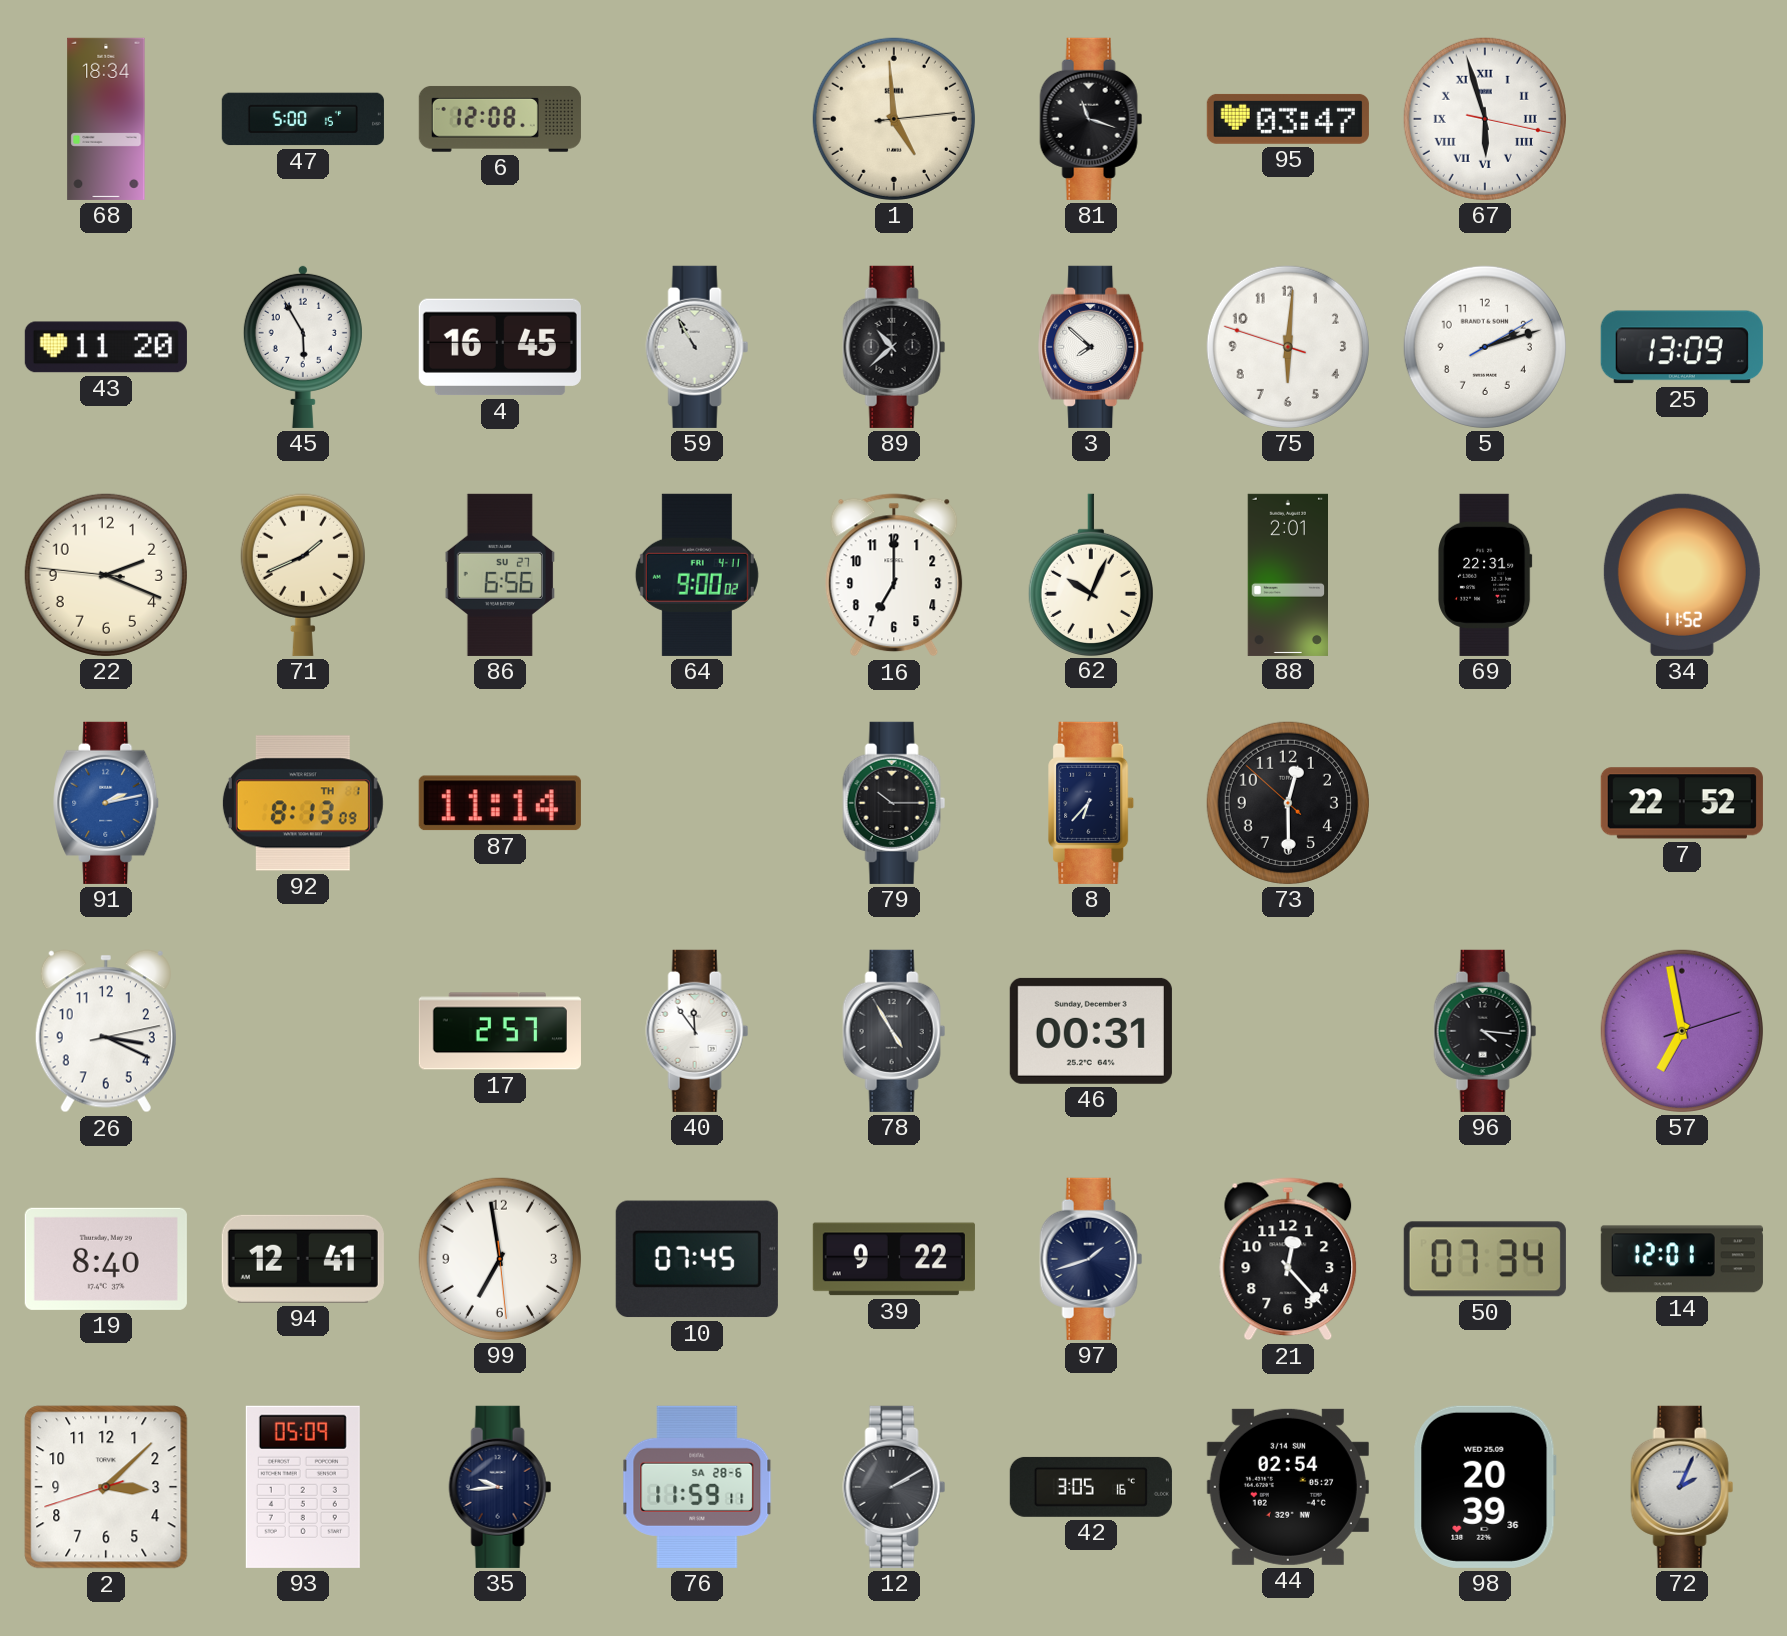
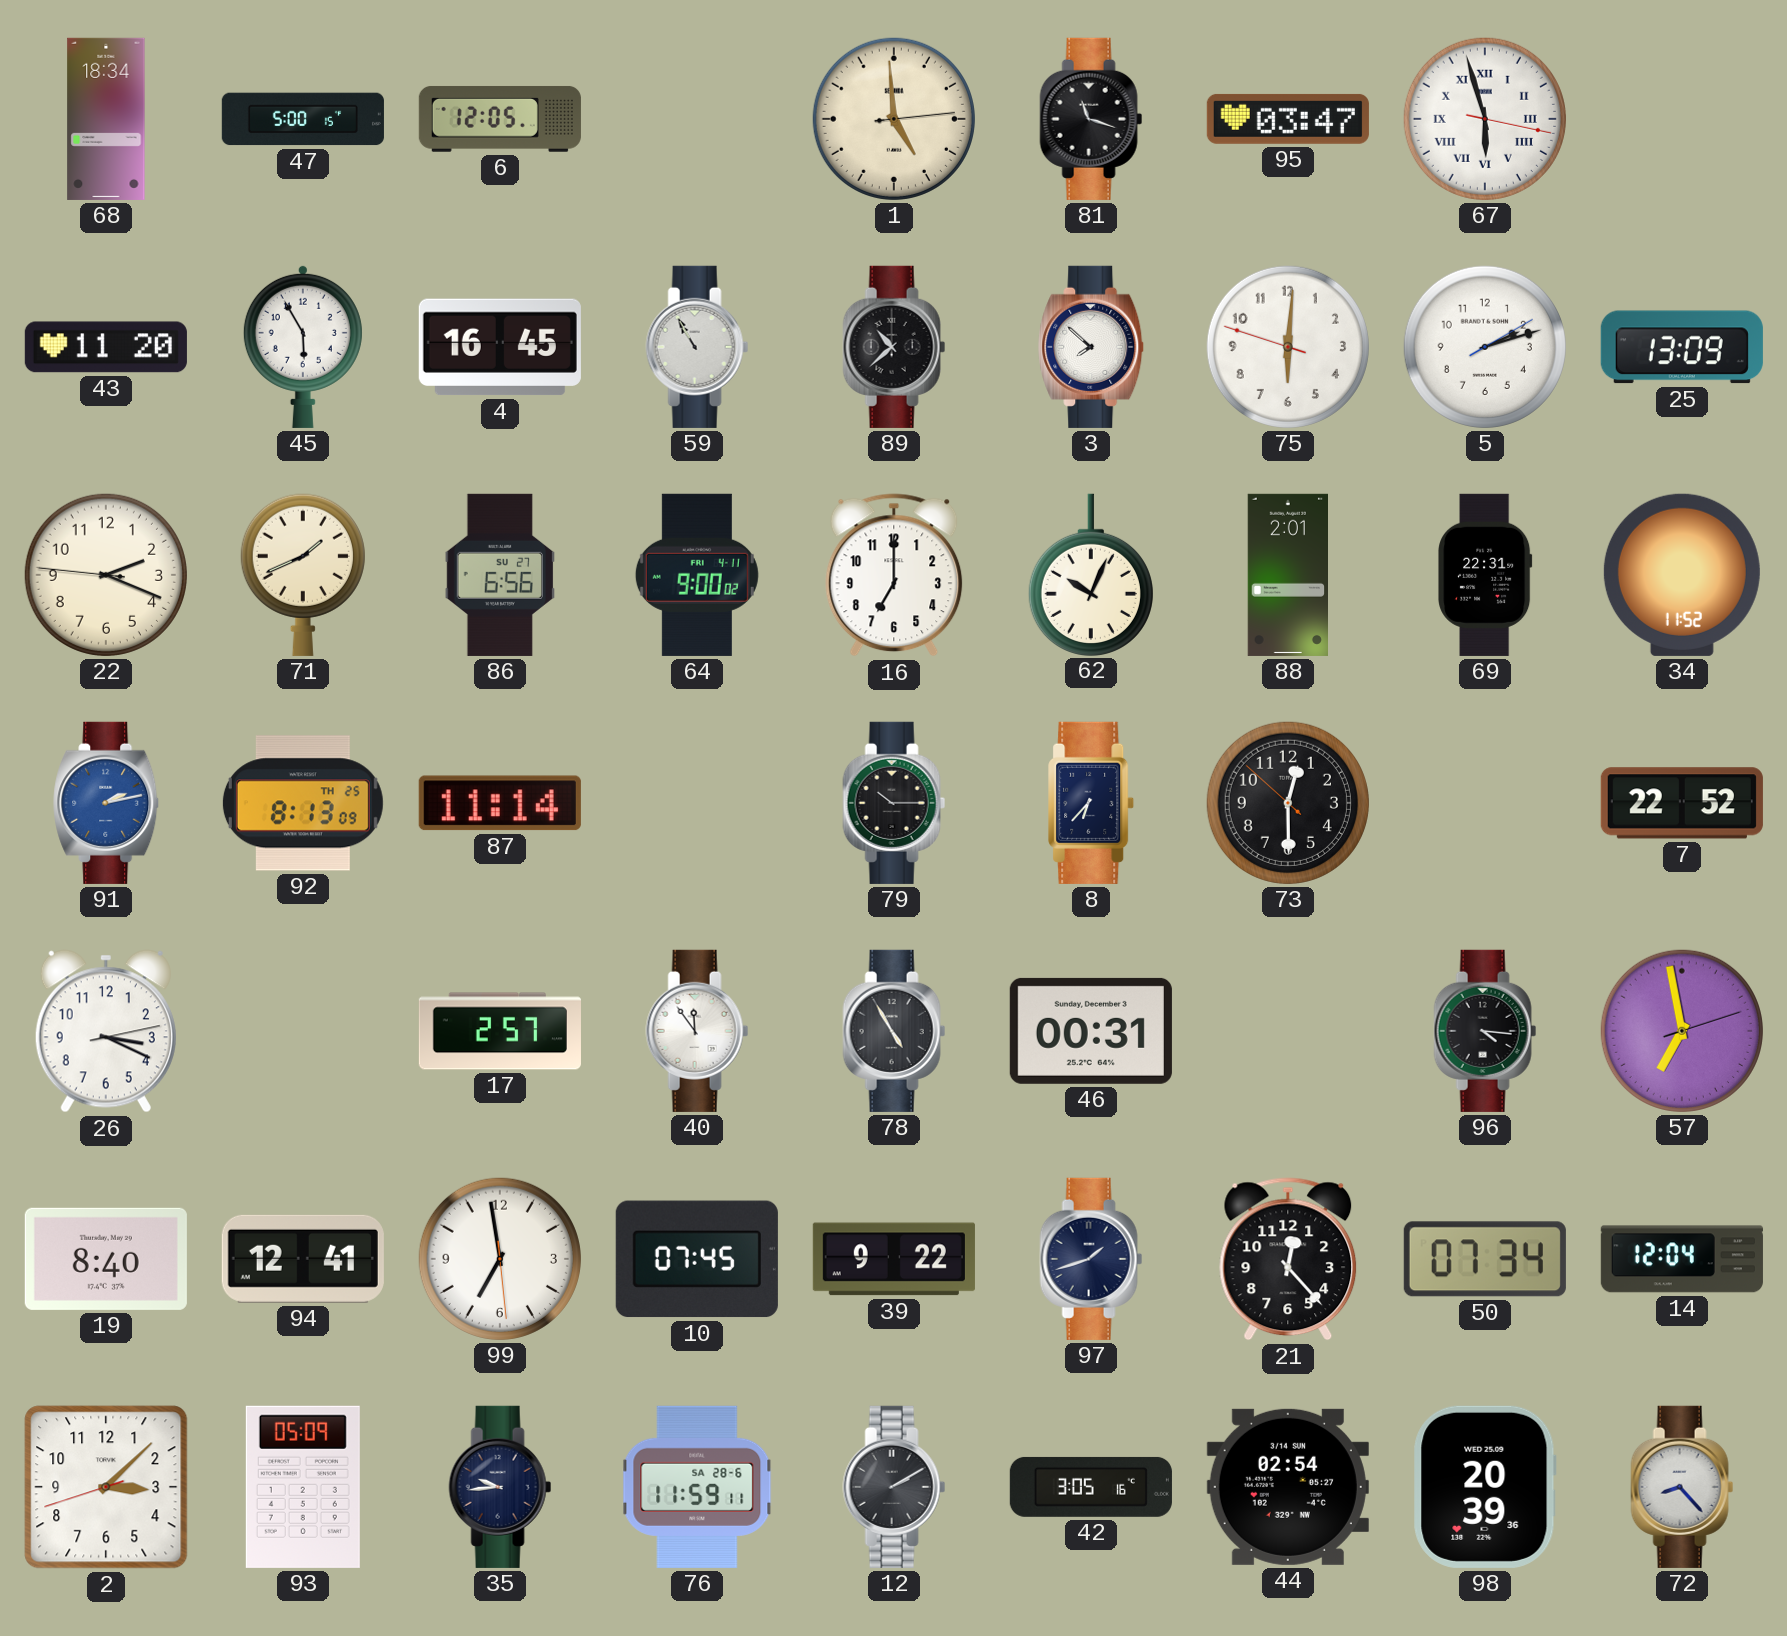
6: 12:08 -> 12:05
92 date: TH 1 -> TH 25
14: 12:01 -> 12:04
72: 2:04 -> 8:23
